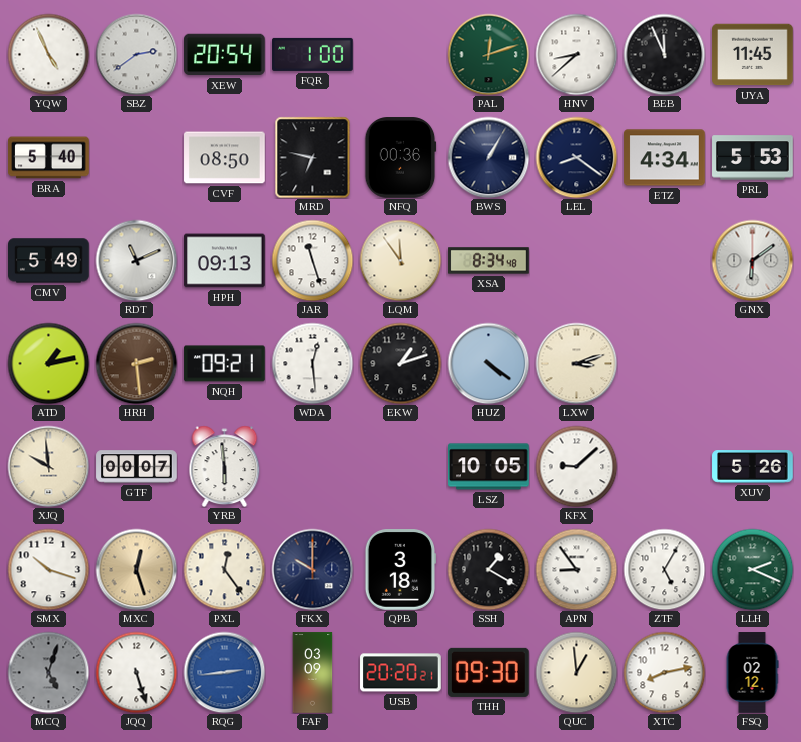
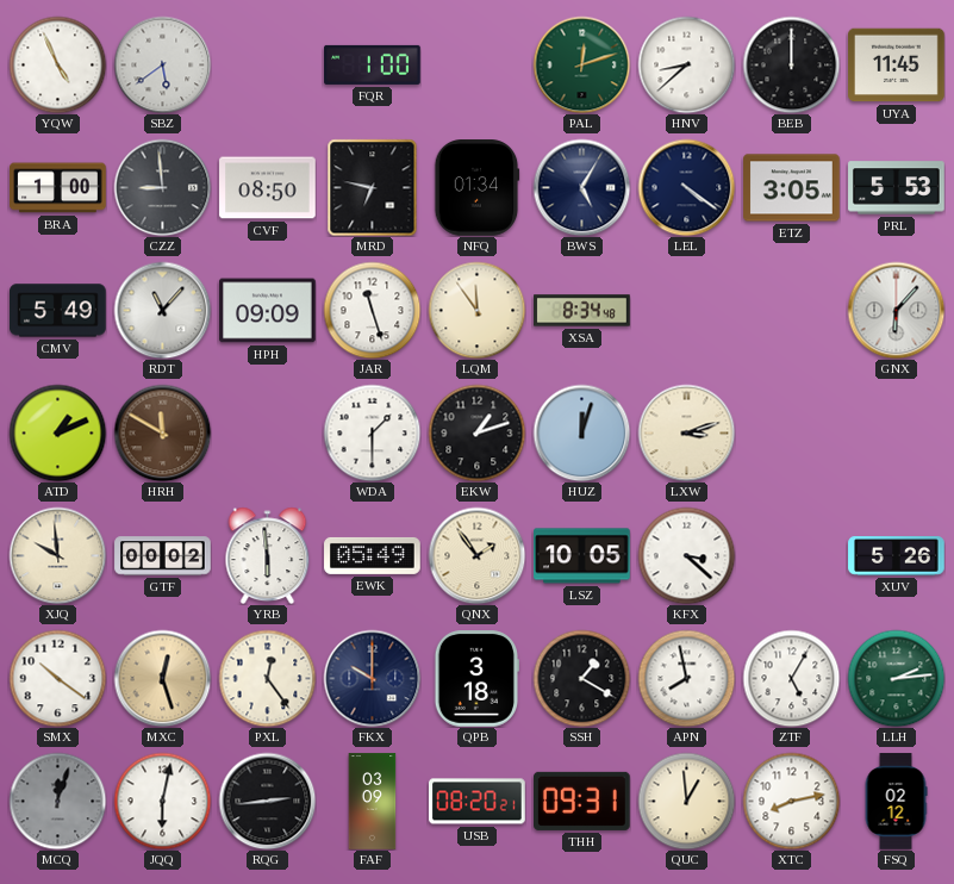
SBZ: 2:39 -> 5:39
XEW: 20:54 -> none
BEB: 11:56 -> 12:00
BRA: 5:40 -> 1:00
CZZ: none -> 8:59
NFQ: 00:36 -> 01:34
BWS: 1:05 -> 5:05
LEL: 8:21 -> 4:21
ETZ: 4:34 -> 3:05
RDT: 11:11 -> 11:07
HPH: 09:13 -> 09:09
GNX: 6:09 -> 6:07
ATD: 1:13 -> 1:11
HRH: 2:29 -> 11:50
NQH: 09:21 -> none
WDA: 12:29 -> 1:30
HUZ: 4:21 -> 12:03
GTF: 00:07 -> 00:02
EWK: none -> 05:49
QNX: none -> 1:54
KFX: 9:08 -> 3:22
SMX: 10:18 -> 10:21
APN: 8:54 -> 7:58
LLH: 2:19 -> 2:14
MCQ: 5:03 -> 12:03
JQQ: 5:27 -> 6:02
RQG dial: blue -> black
USB: 20:20 -> 08:20
THH: 09:30 -> 09:31
